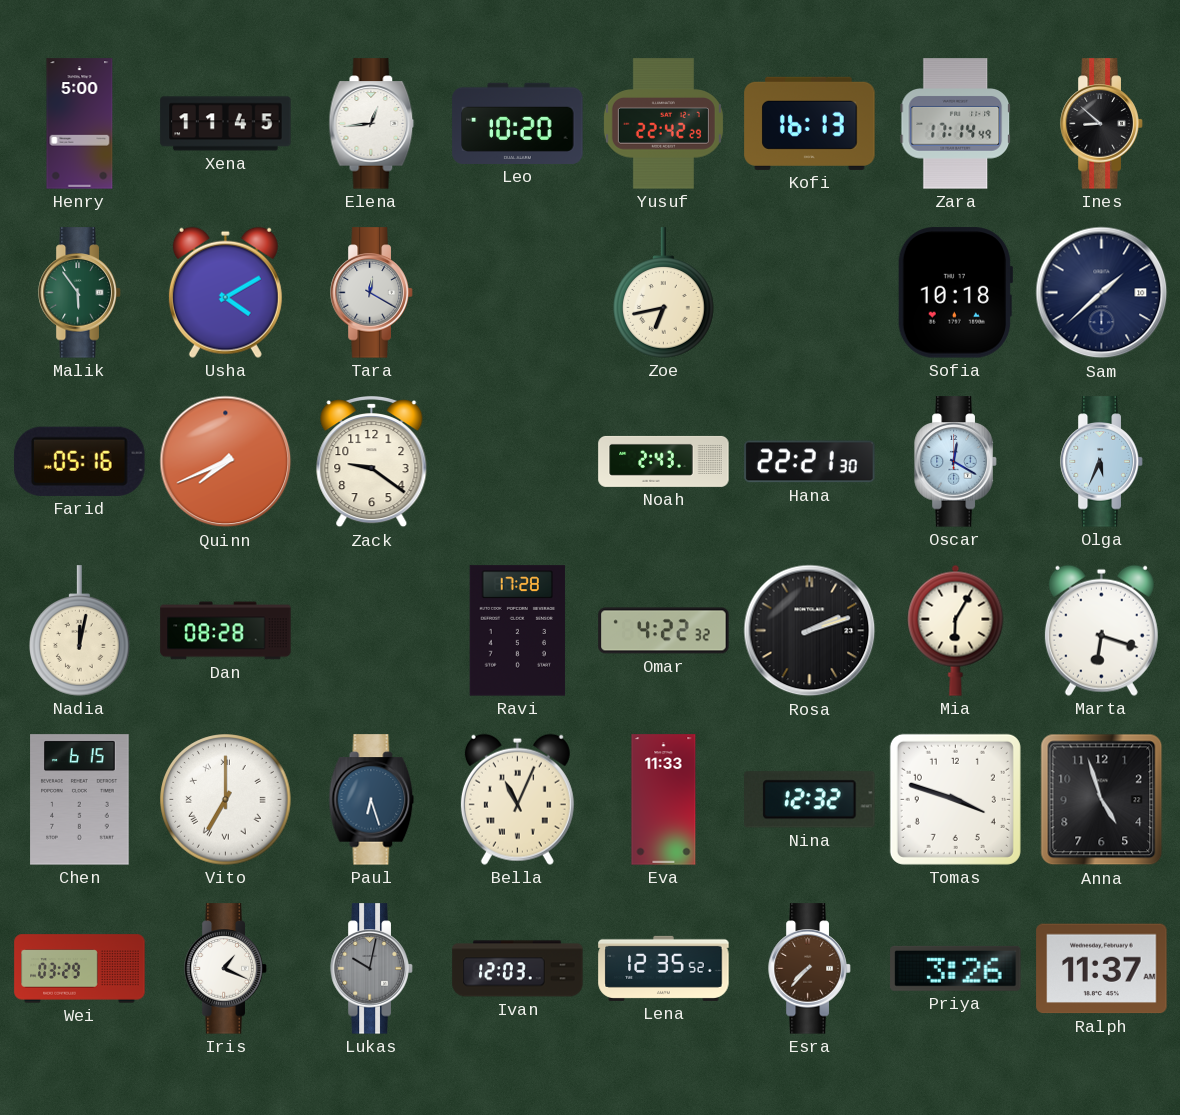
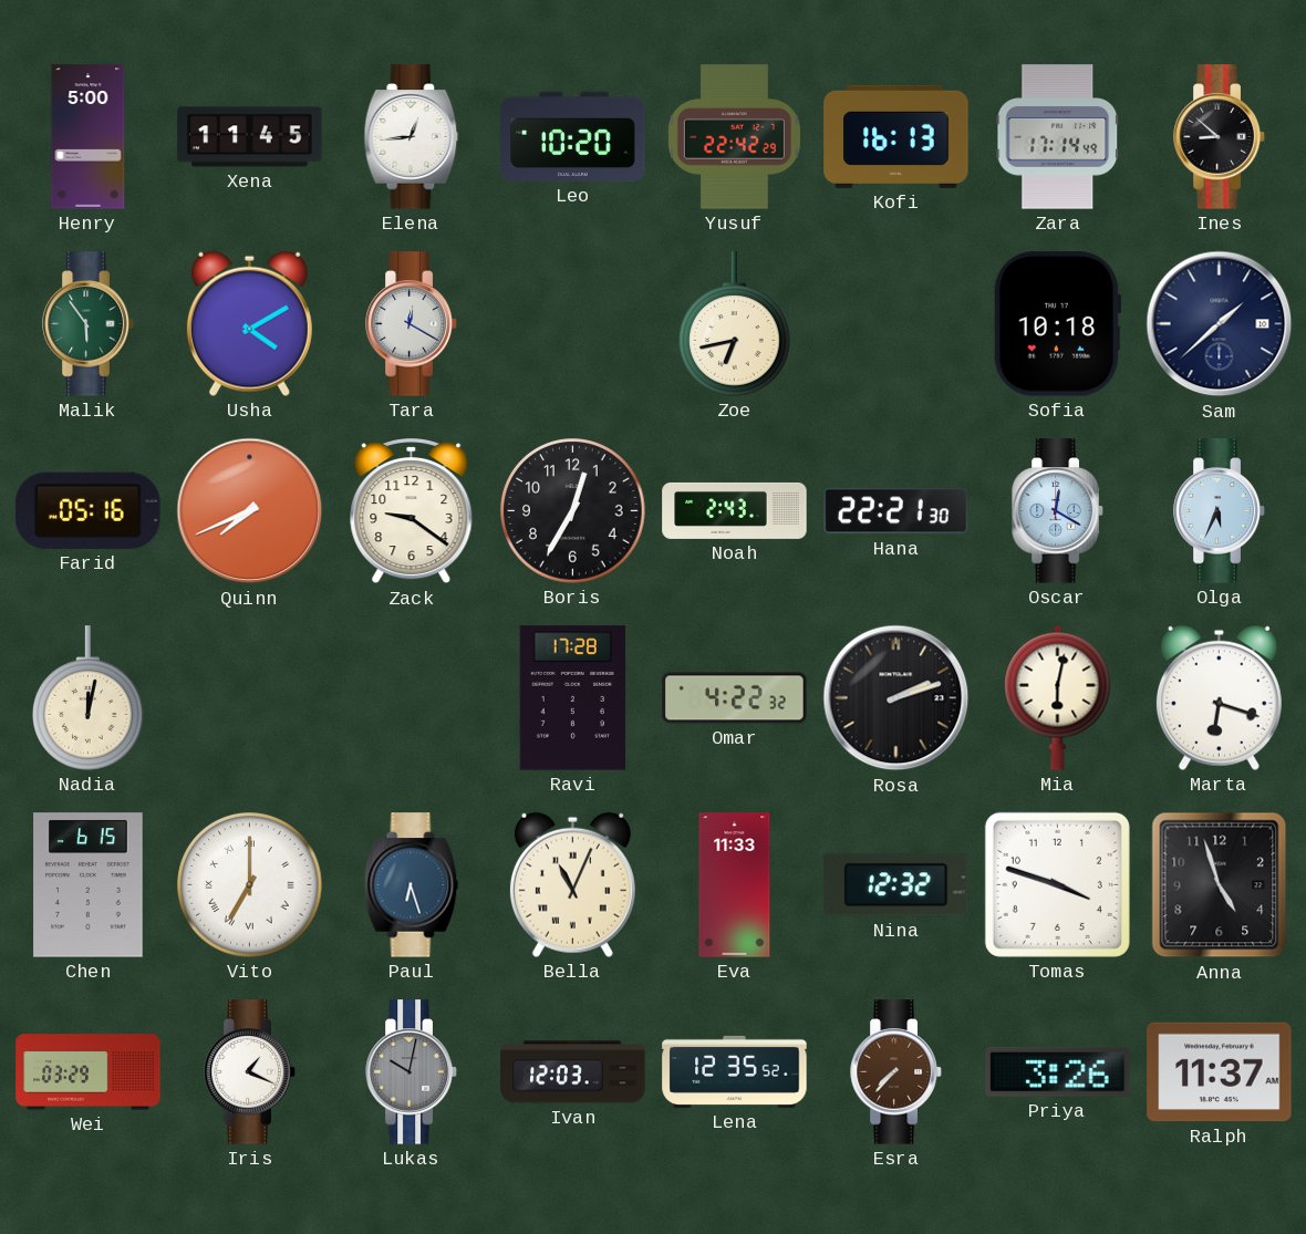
Boris: none -> 12:35
Dan: 08:28 -> none
Mia: 6:05 -> 6:02
